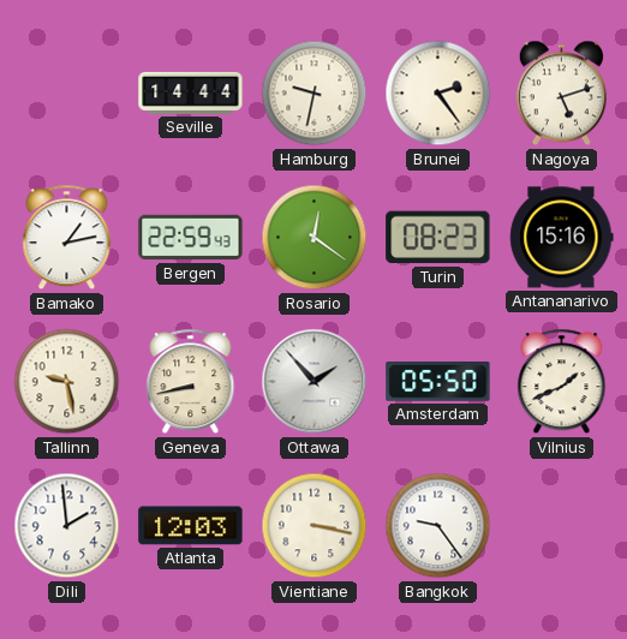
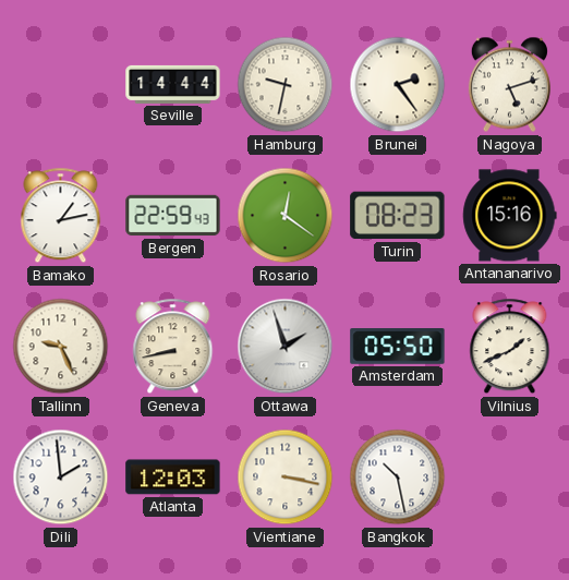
Tallinn: 9:28 -> 9:26
Ottawa: 1:53 -> 1:57
Bangkok: 9:24 -> 10:28
